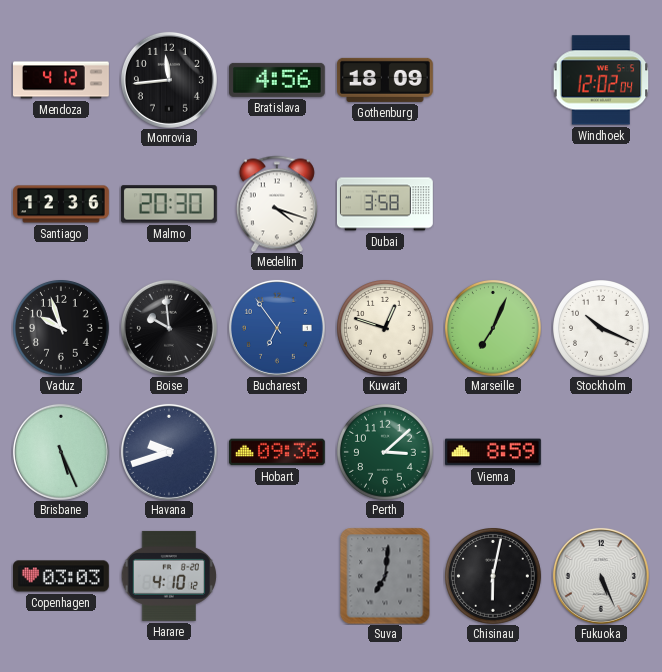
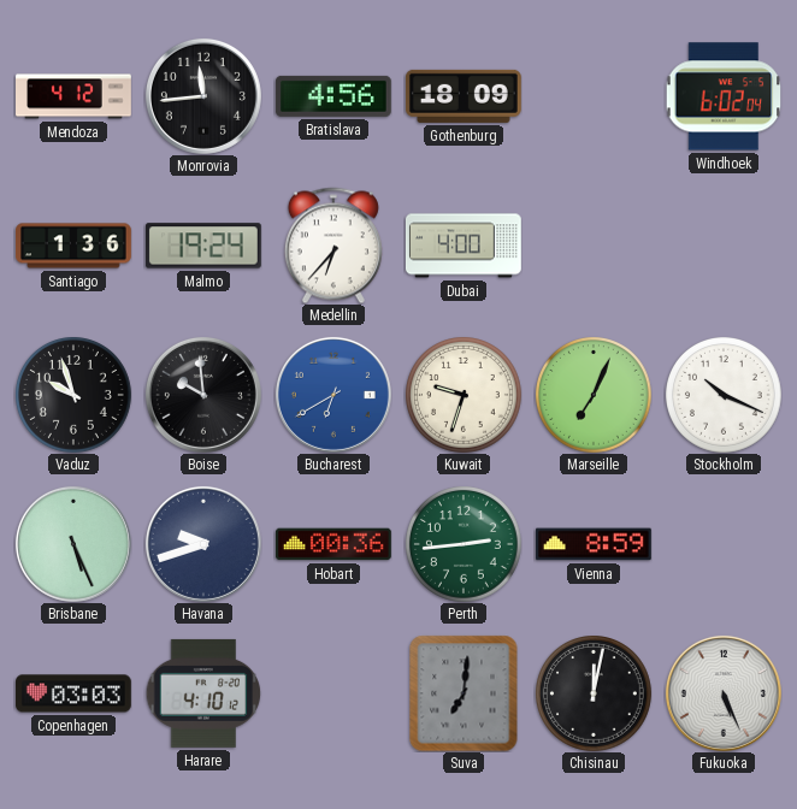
Windhoek: 12:02 -> 6:02
Santiago: 12:36 -> 1:36
Malmo: 20:30 -> 19:24
Medellin: 4:18 -> 6:37
Dubai: 3:58 -> 4:00
Bucharest: 6:54 -> 6:40
Kuwait: 12:48 -> 9:33
Hobart: 09:36 -> 00:36
Perth: 3:08 -> 2:44
Chisinau: 6:02 -> 12:02
